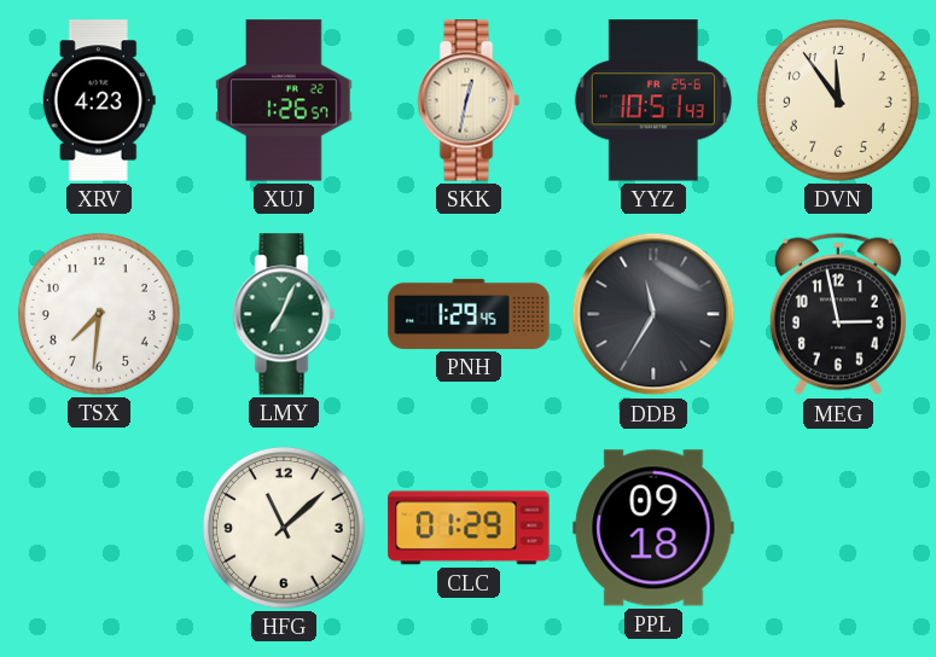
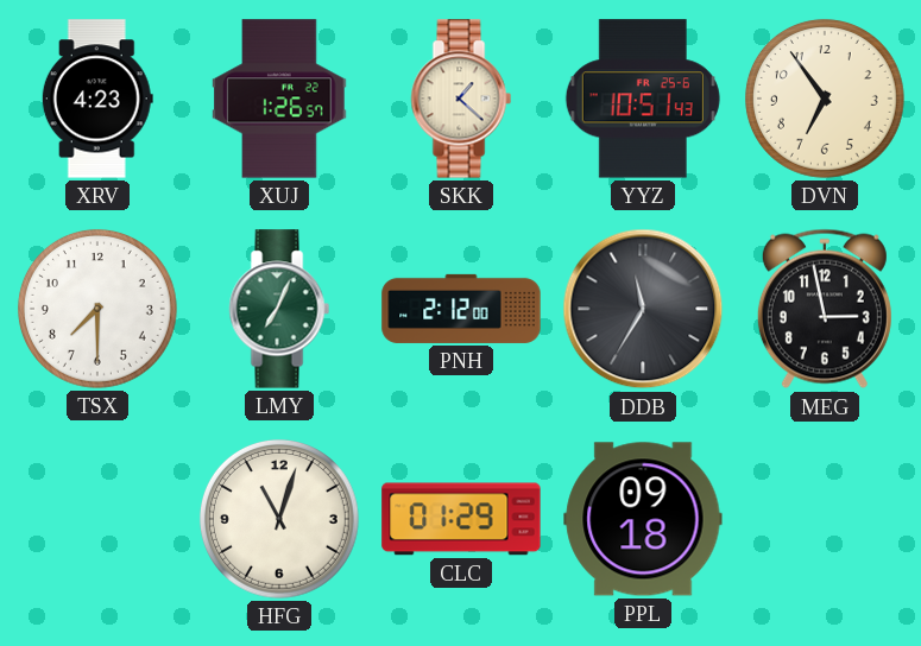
SKK: 12:32 -> 1:22
DVN: 11:54 -> 6:54
TSX: 7:31 -> 7:30
PNH: 1:29 -> 2:12
HFG: 11:08 -> 11:03
